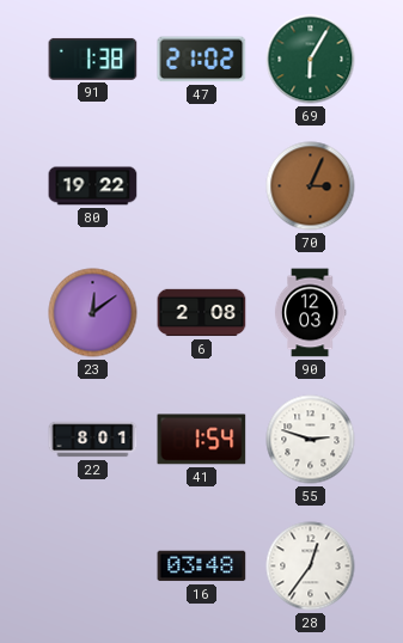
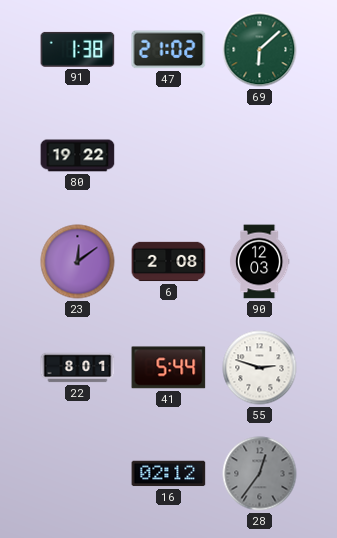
69: 6:05 -> 6:08
70: 3:04 -> none
41: 1:54 -> 5:44
16: 03:48 -> 02:12
28 dial: white -> grey
